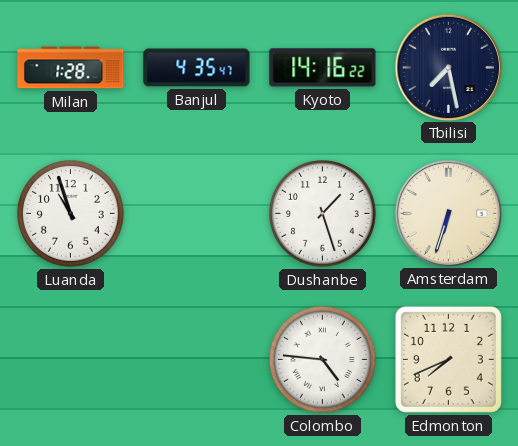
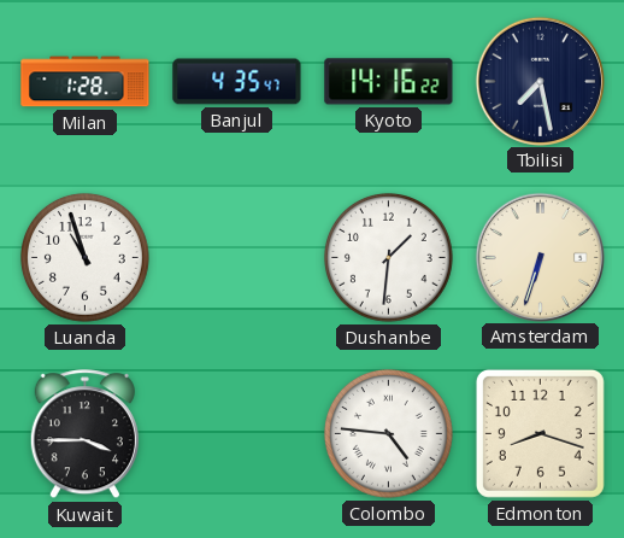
Dushanbe: 1:27 -> 1:31
Kuwait: none -> 3:45
Edmonton: 7:41 -> 8:18
